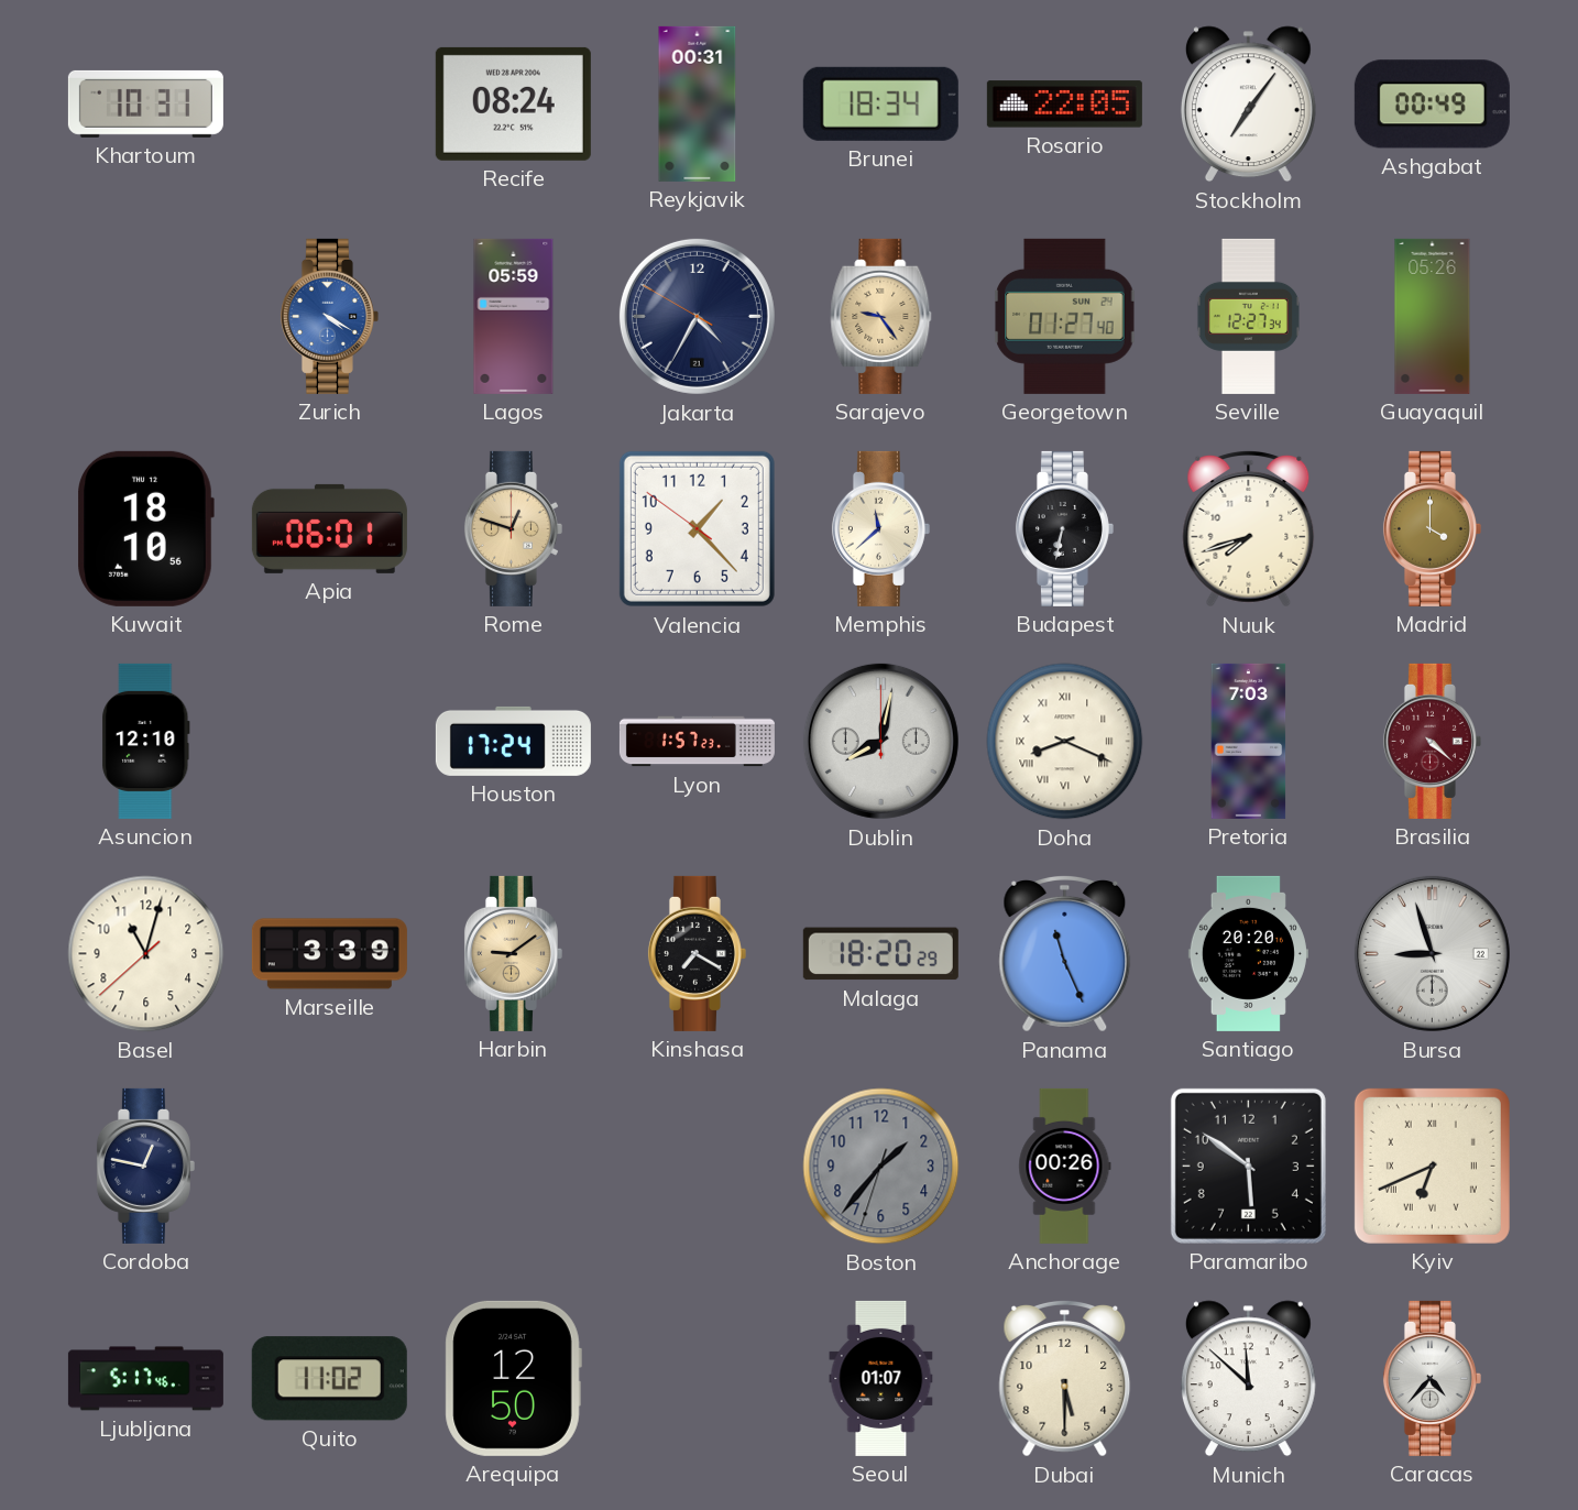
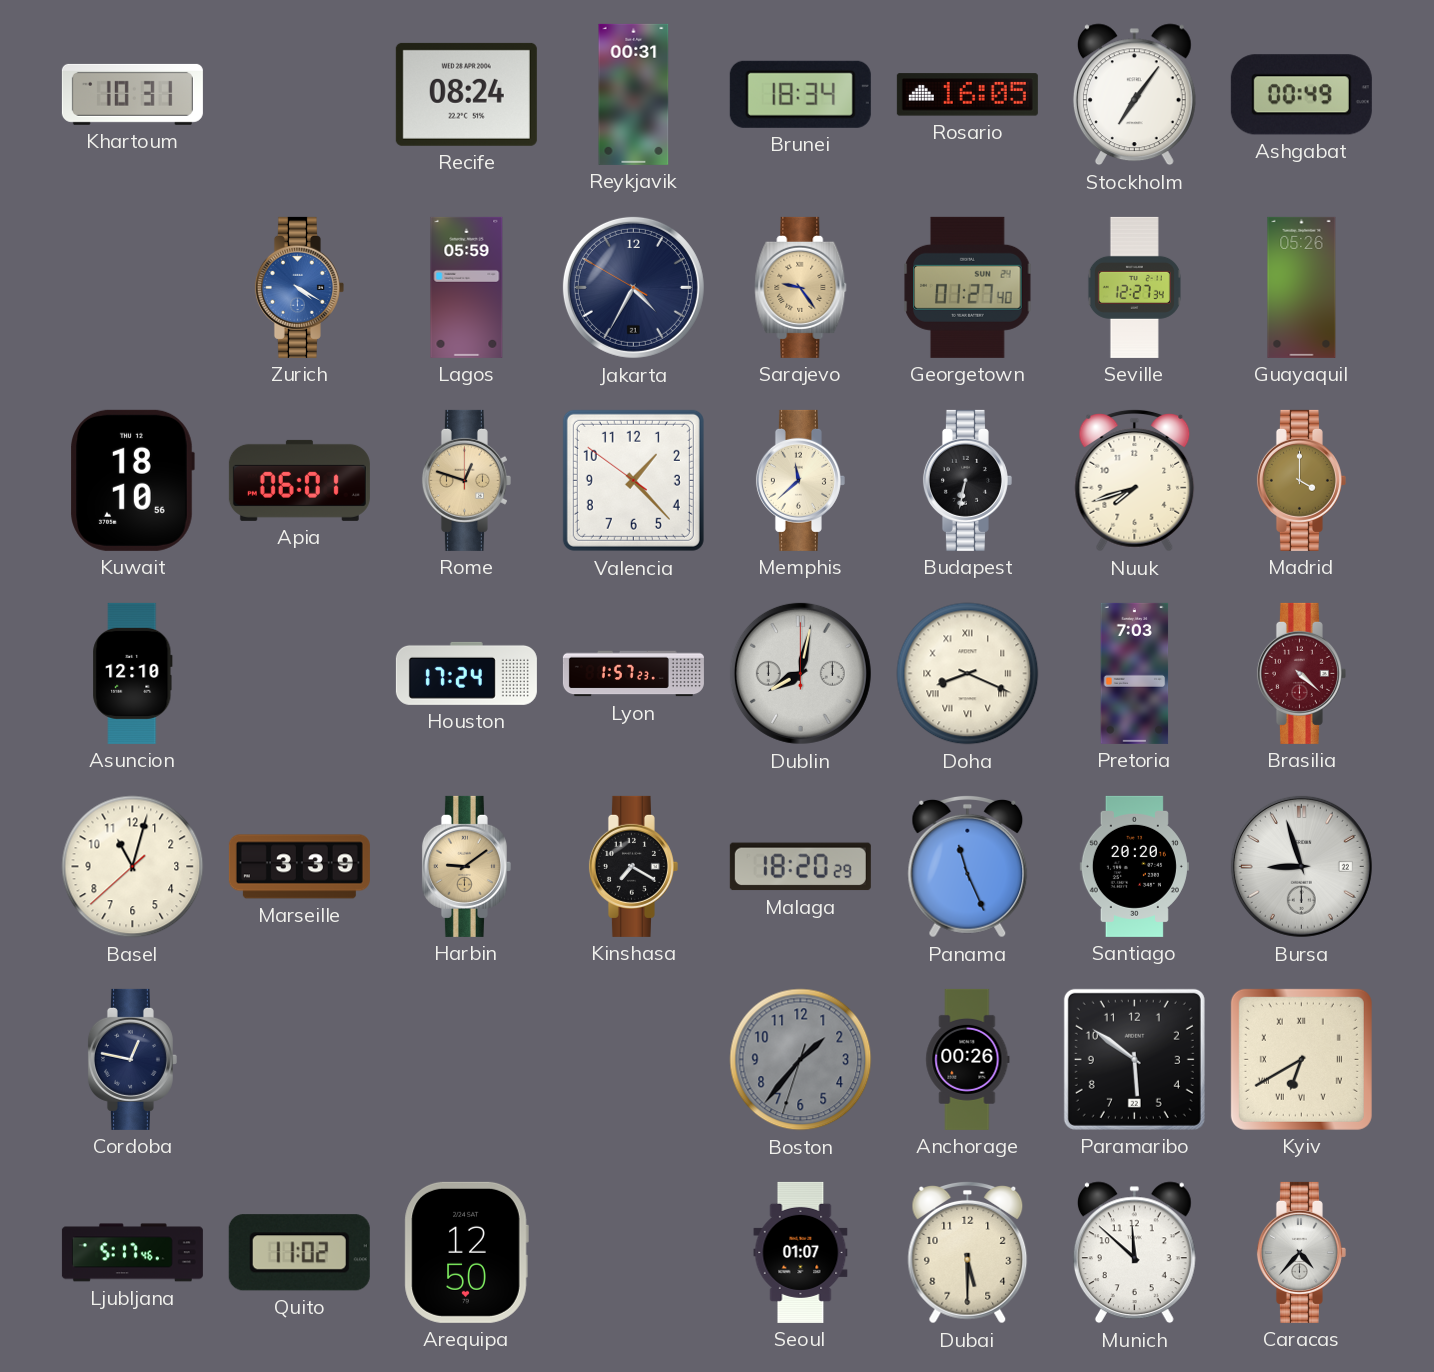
Rosario: 22:05 -> 16:05
Kyiv: 6:41 -> 6:40
